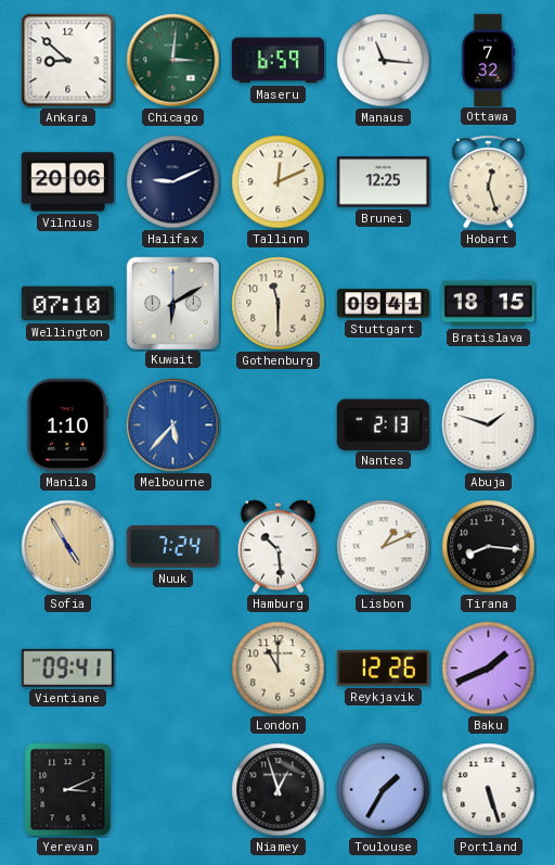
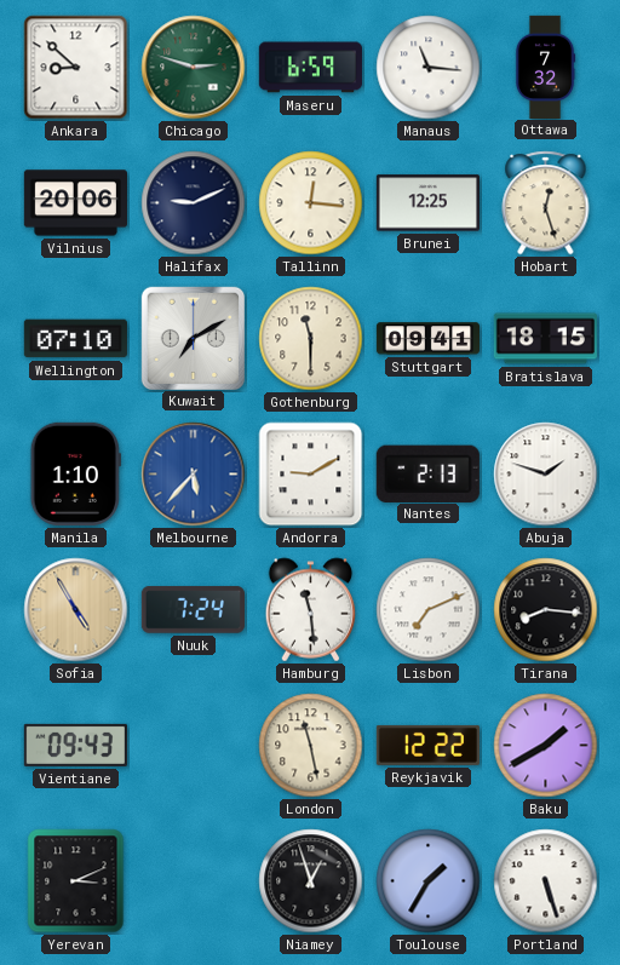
Chicago: 3:01 -> 2:48
Tallinn: 12:11 -> 12:16
Kuwait: 6:10 -> 7:10
Andorra: none -> 9:10
Hamburg: 10:29 -> 11:29
Lisbon: 1:11 -> 7:11
Vientiane: 09:41 -> 09:43
London: 11:00 -> 11:28
Reykjavik: 12:26 -> 12:22
Baku: 1:41 -> 1:40
